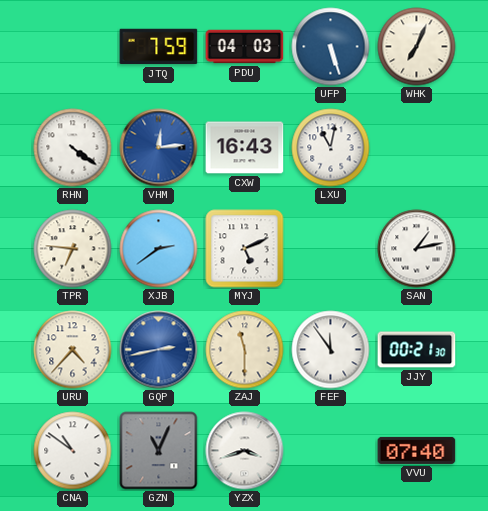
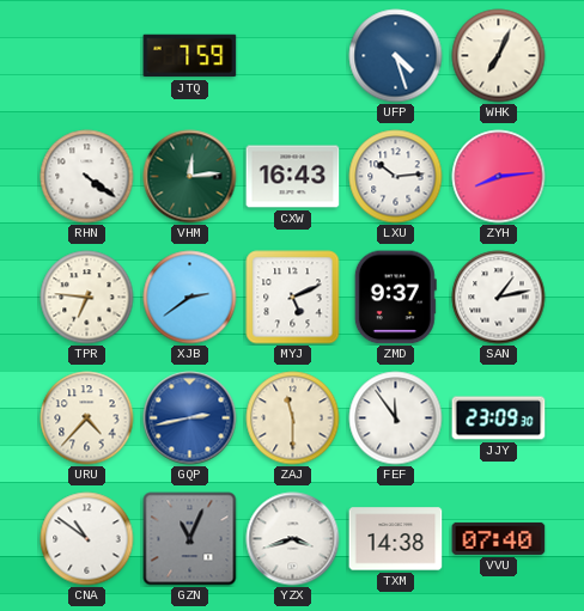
PDU: 04:03 -> none
UFP: 5:27 -> 4:27
VHM dial: blue -> green
LXU: 11:02 -> 10:14
ZYH: none -> 8:14
ZMD: none -> 9:37
JJY: 00:21 -> 23:09
TXM: none -> 14:38
